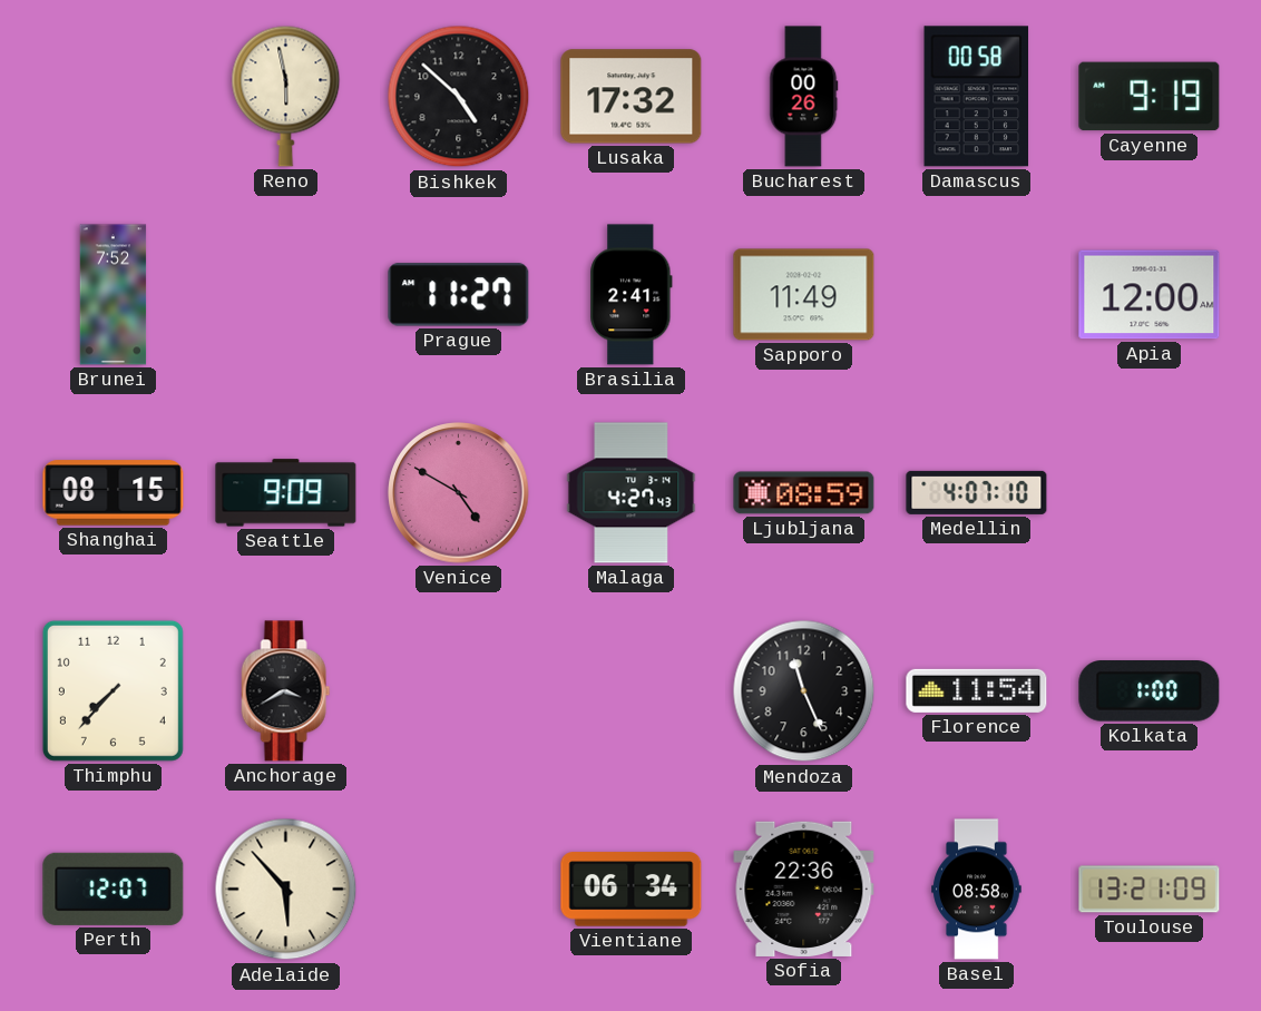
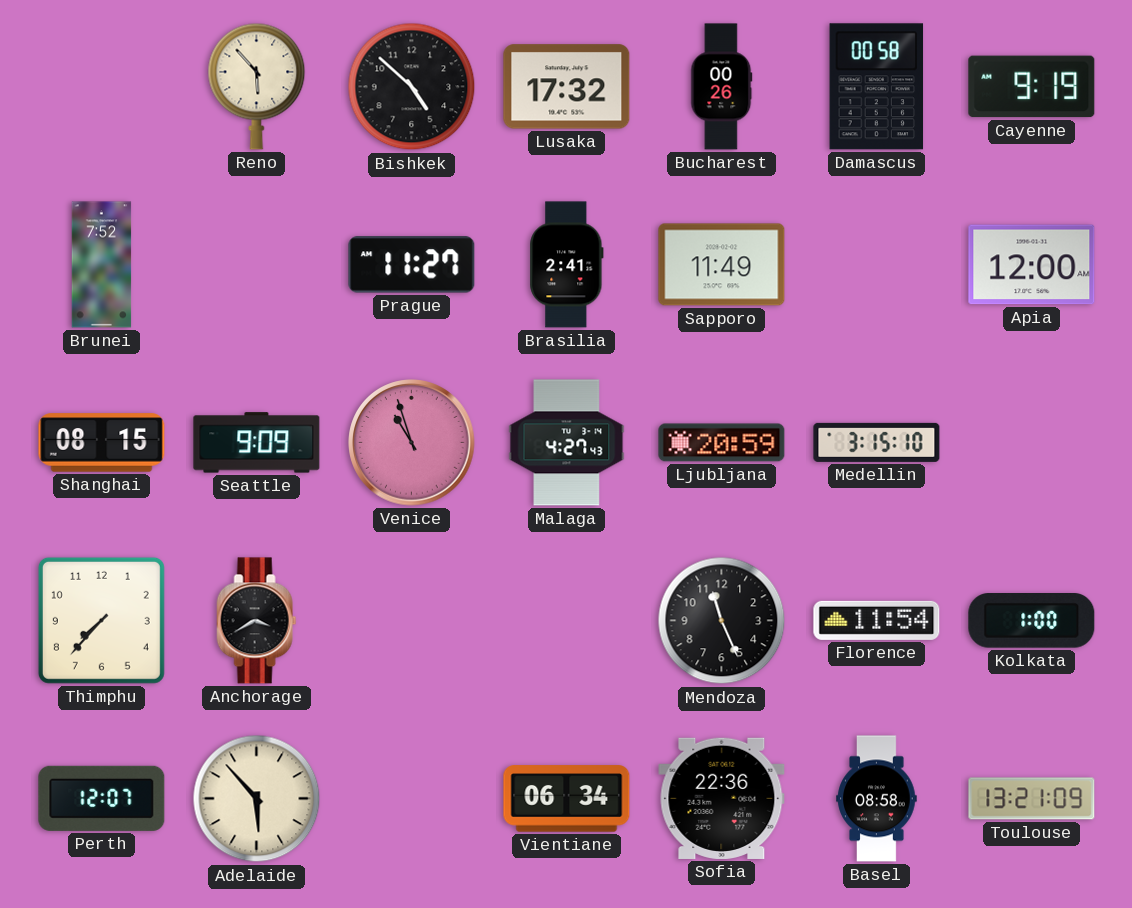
Reno: 5:58 -> 5:53
Venice: 4:50 -> 10:57
Ljubljana: 08:59 -> 20:59
Medellin: 4:07 -> 3:15
